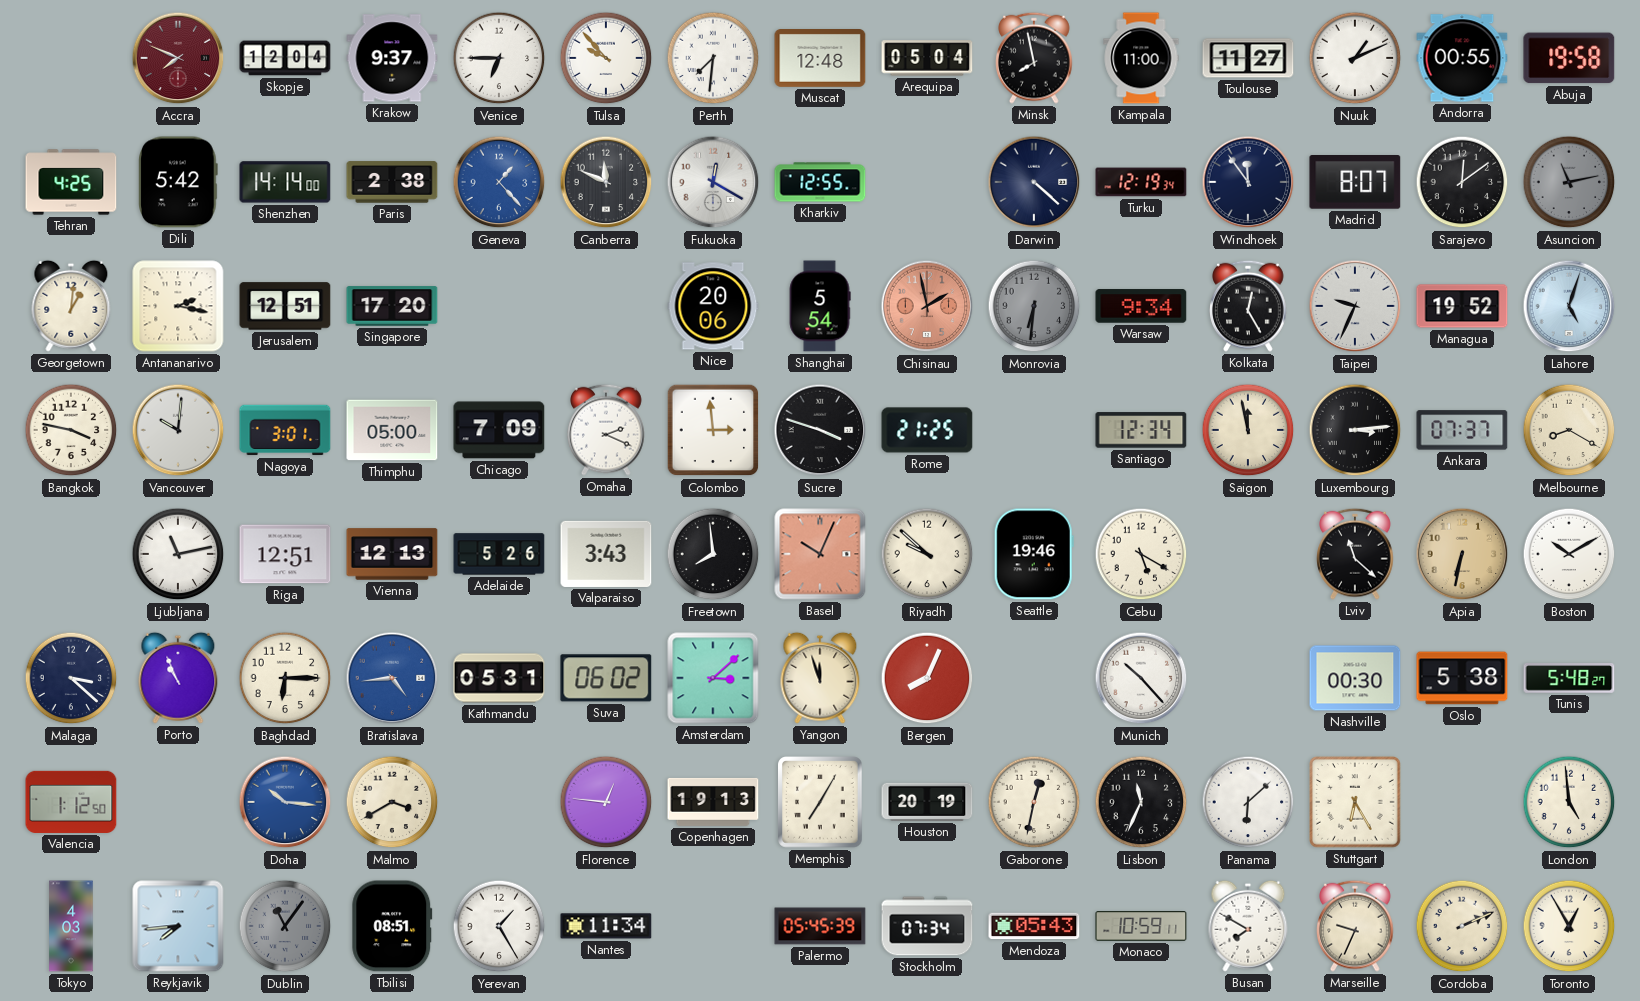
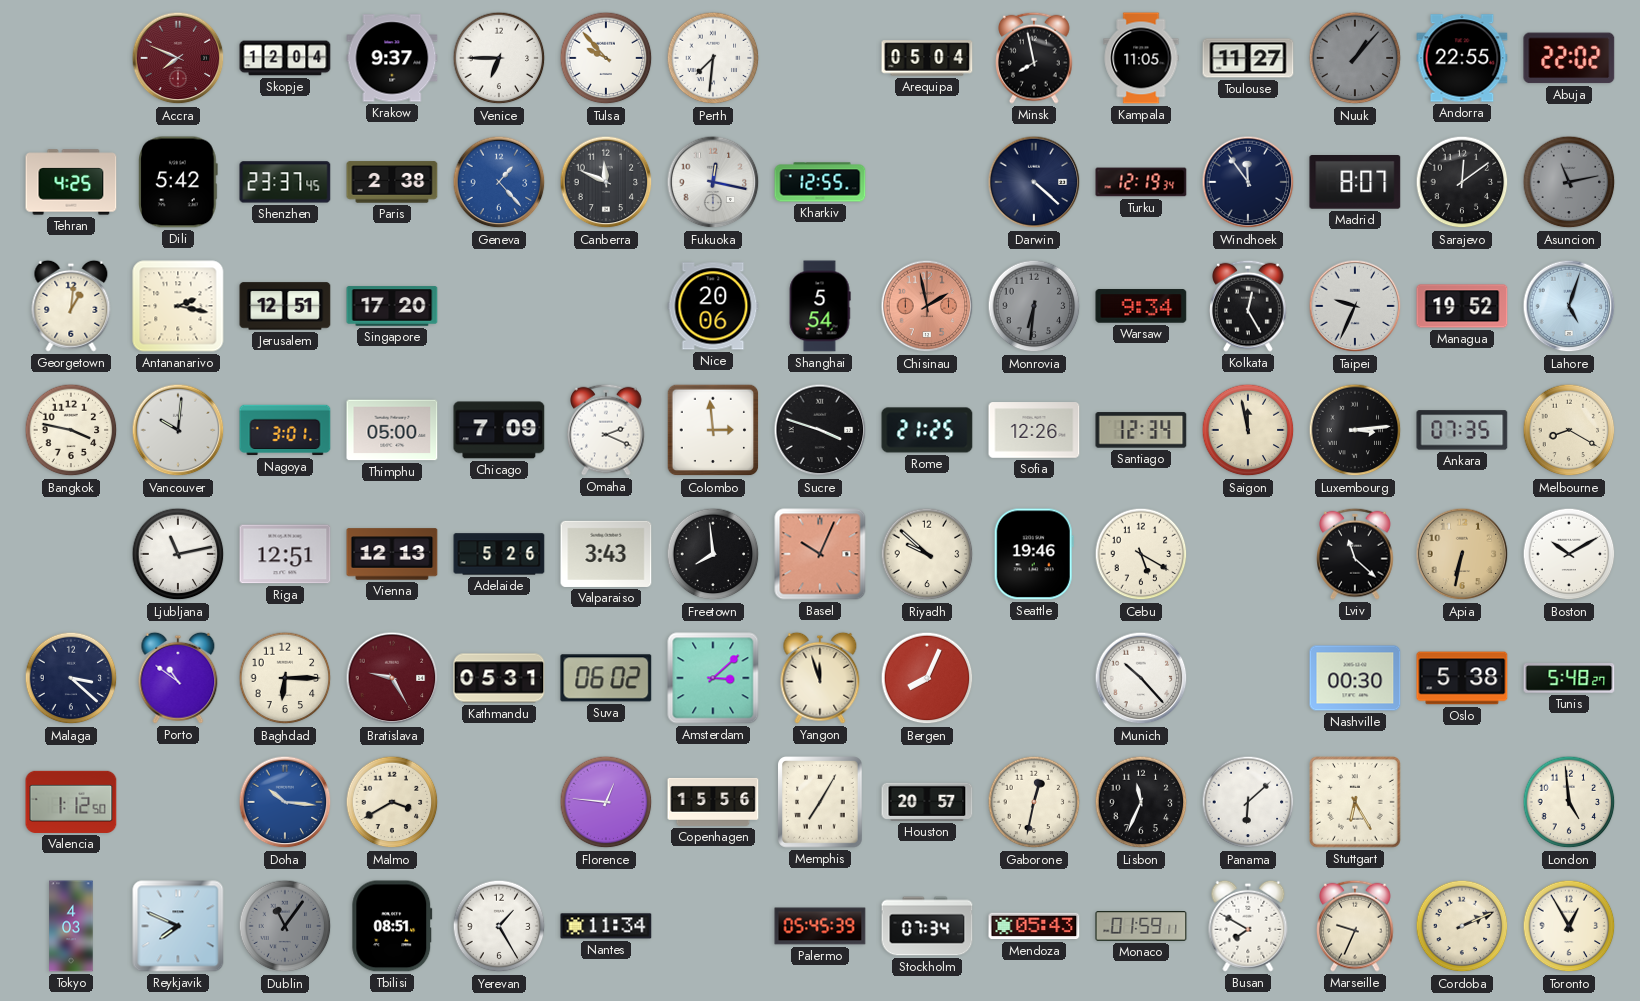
Muscat: 12:48 -> none
Kampala: 11:00 -> 11:05
Nuuk: 1:11 -> 1:07
Nuuk dial: white -> grey
Andorra: 00:55 -> 22:55
Abuja: 19:58 -> 22:02
Shenzhen: 14:14 -> 23:37
Fukuoka: 12:20 -> 12:17
Sofia: none -> 12:26
Ankara: 07:37 -> 07:35
Porto: 10:56 -> 10:51
Bratislava: 4:44 -> 9:25
Bratislava dial: blue -> burgundy
Copenhagen: 19:13 -> 15:56
Houston: 20:19 -> 20:57
Reykjavik: 7:44 -> 7:49
Monaco: 10:59 -> 01:59
